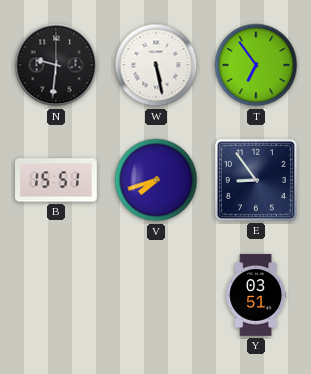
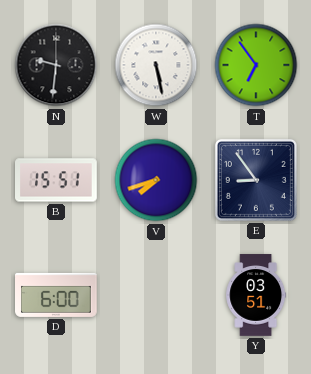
D: none -> 6:00
